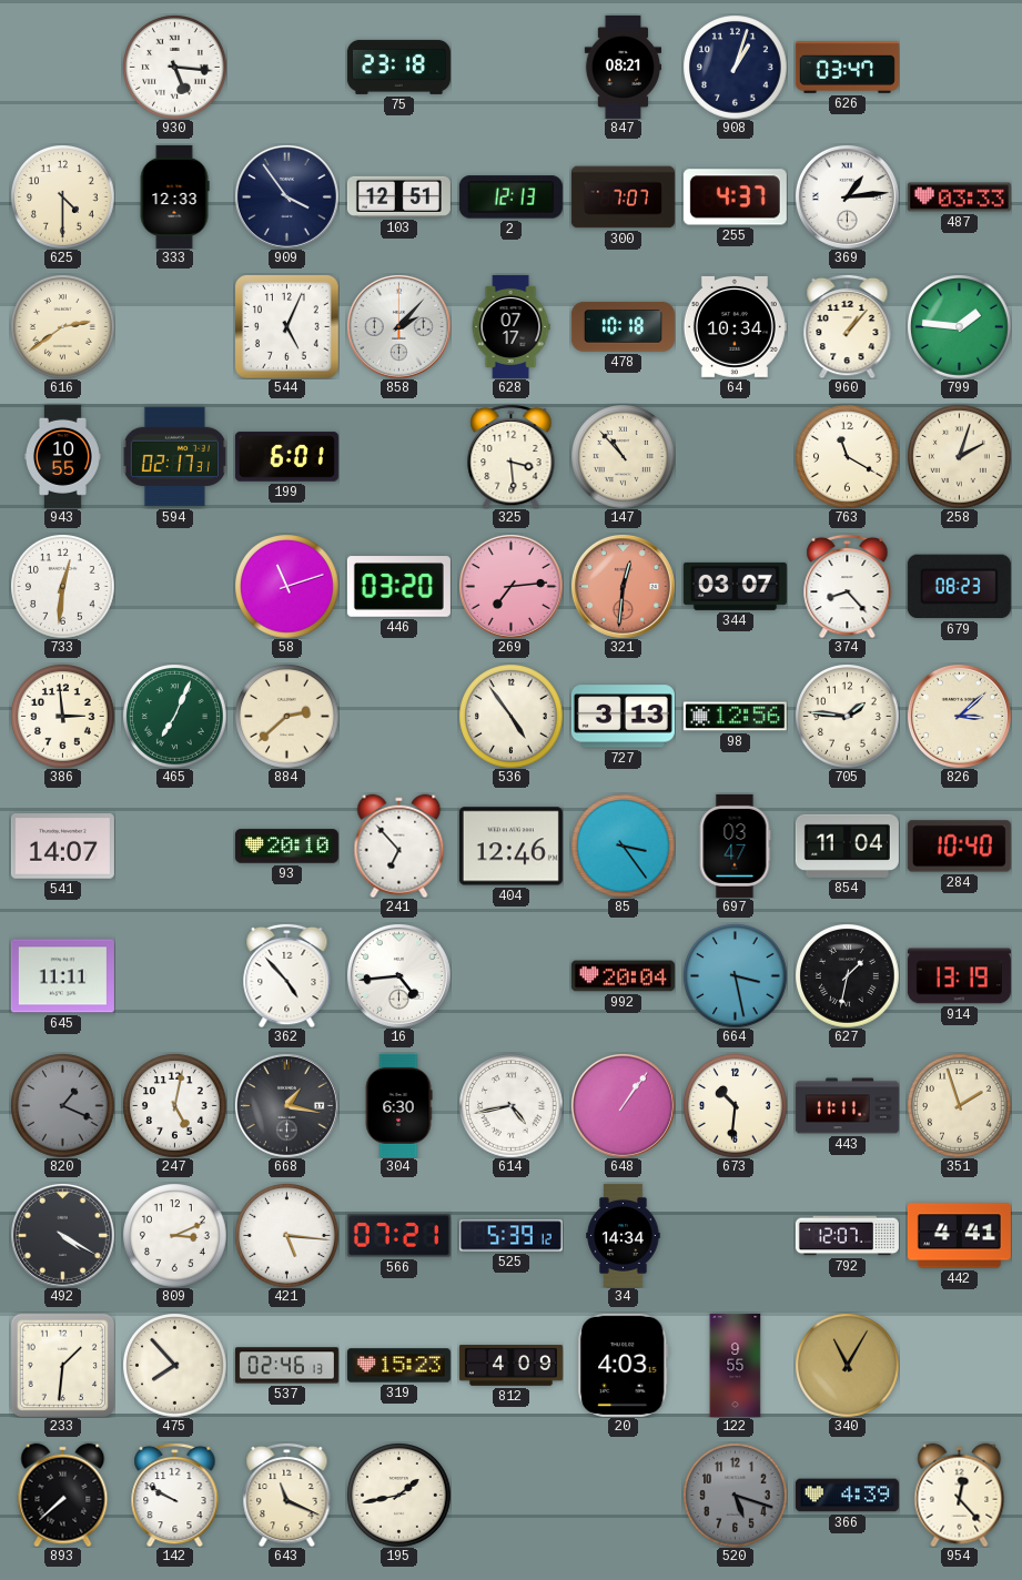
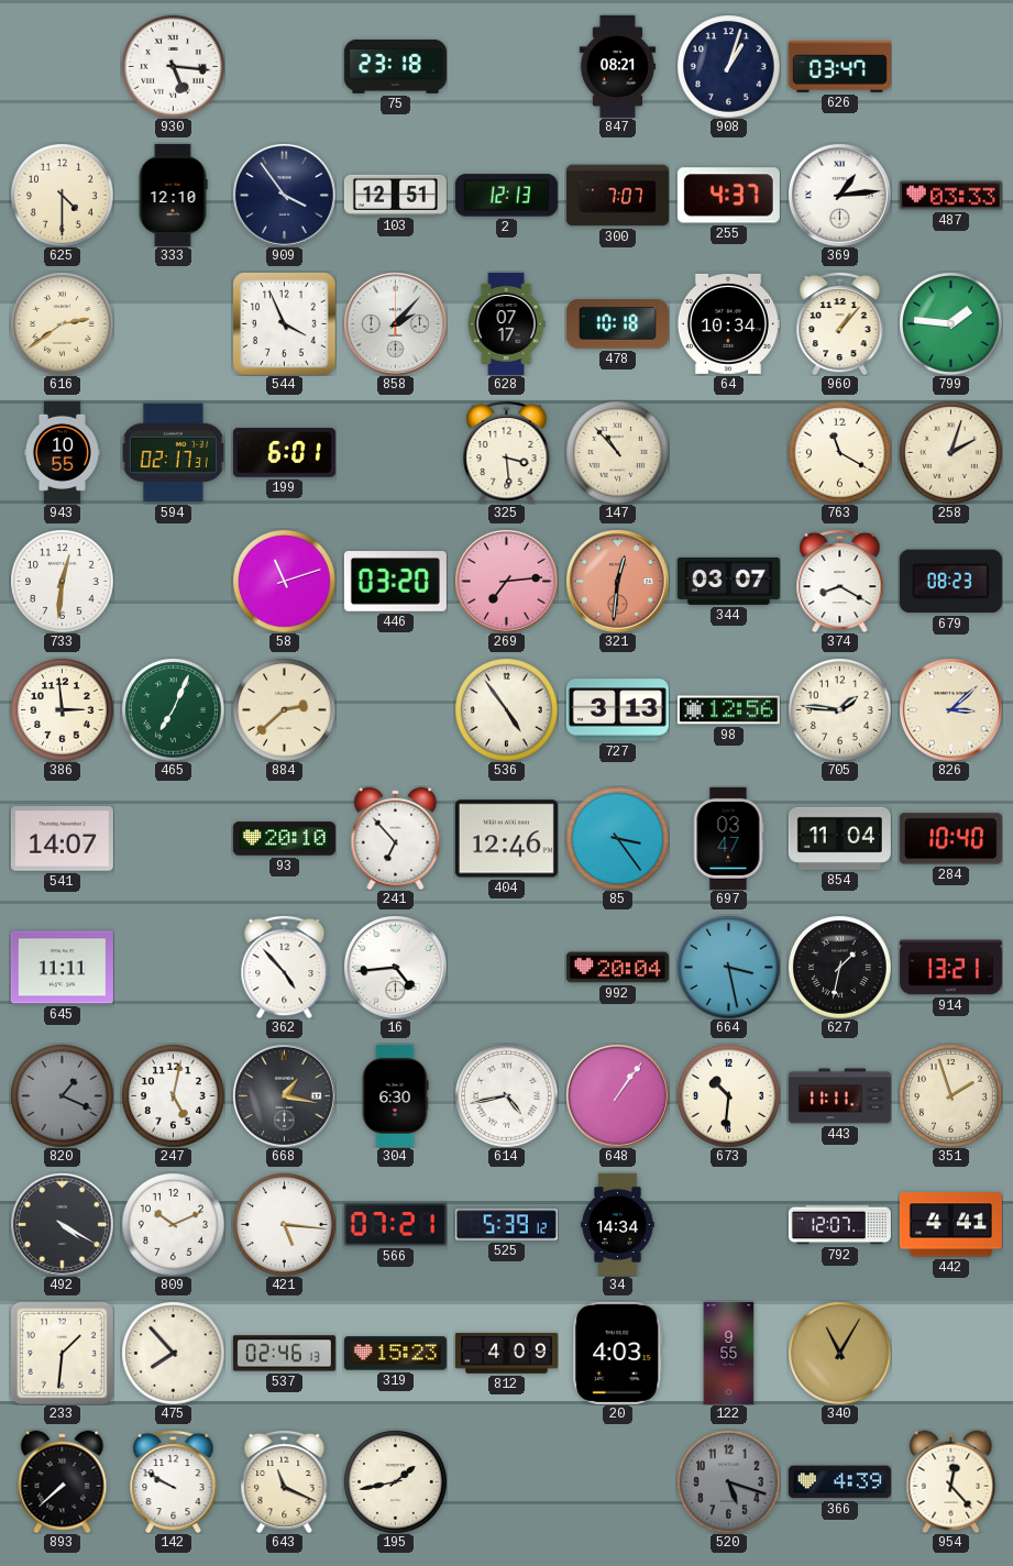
333: 12:33 -> 12:10
544: 5:04 -> 3:56
374: 8:23 -> 8:20
914: 13:19 -> 13:21
809: 3:11 -> 10:11
